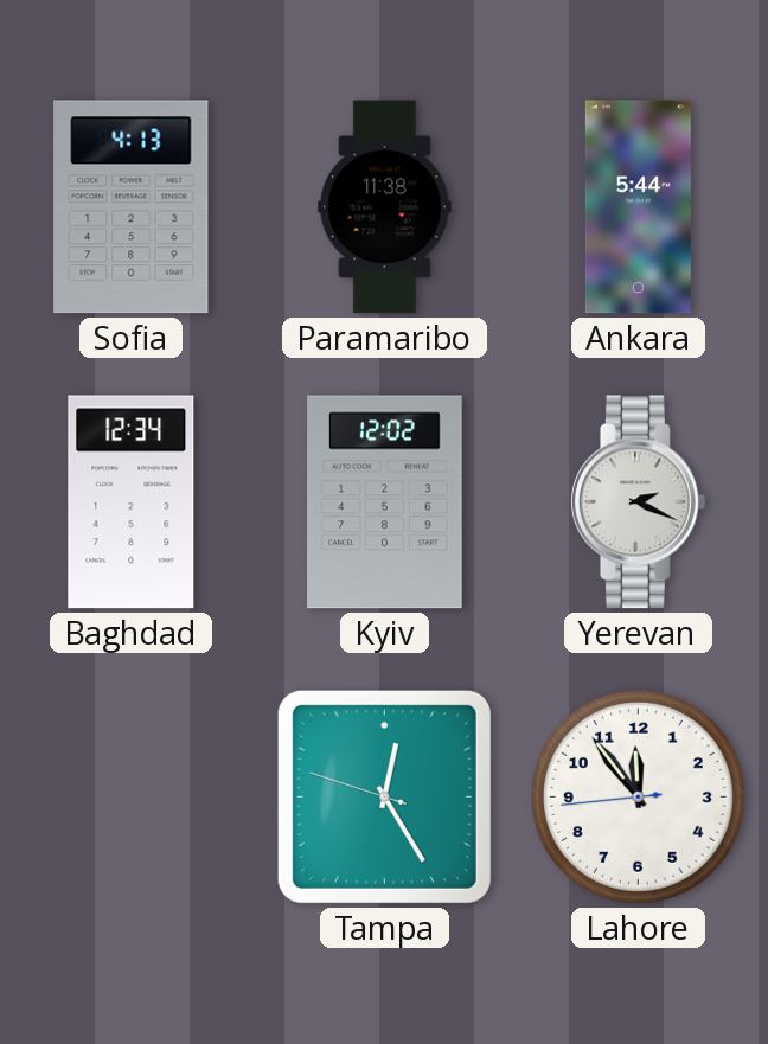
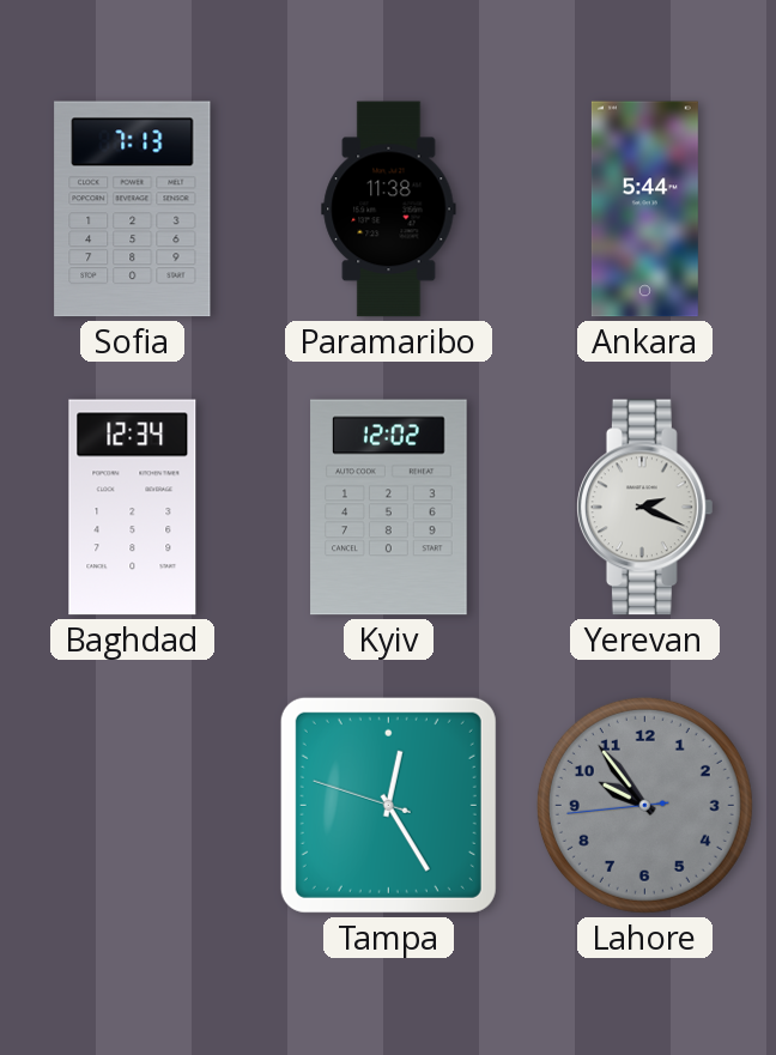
Sofia: 4:13 -> 7:13
Lahore: 11:53 -> 9:53
Lahore dial: white -> grey
